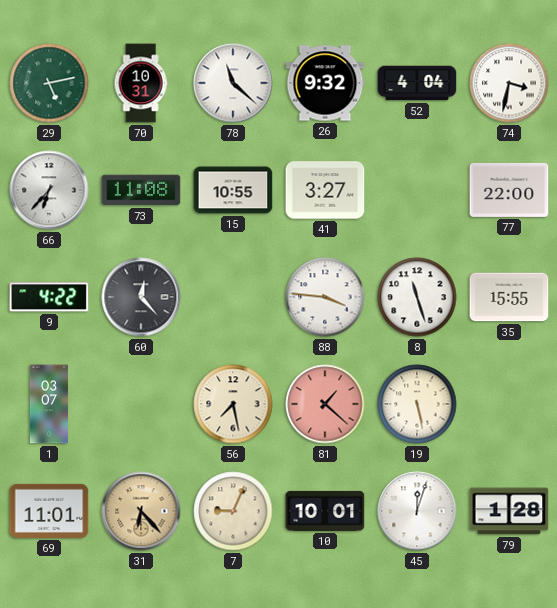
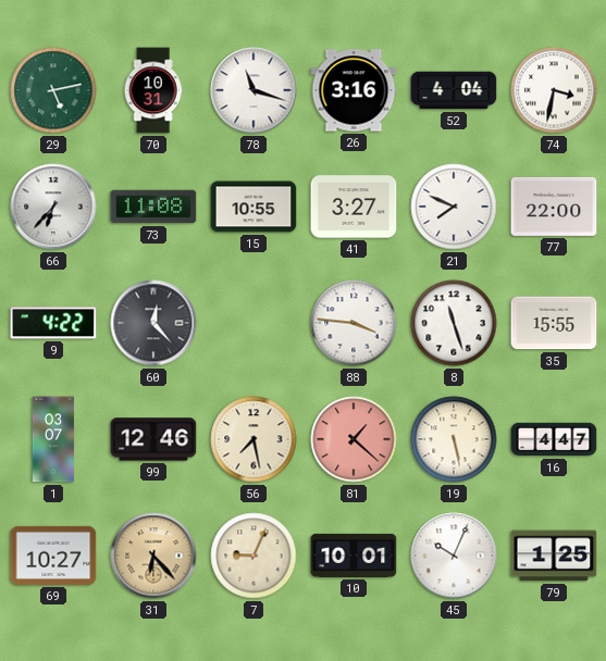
78: 11:22 -> 11:18
26: 9:32 -> 3:16
21: none -> 7:49
99: none -> 12:46
16: none -> 4:47
69: 11:01 -> 10:27
45: 12:03 -> 10:04
79: 1:28 -> 1:25
